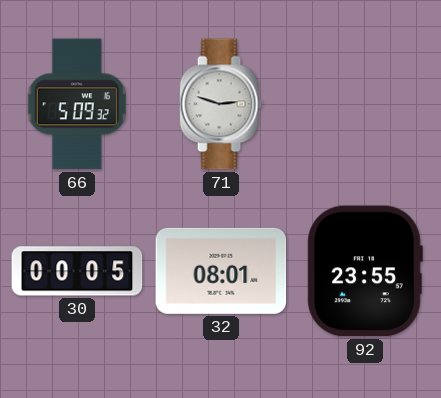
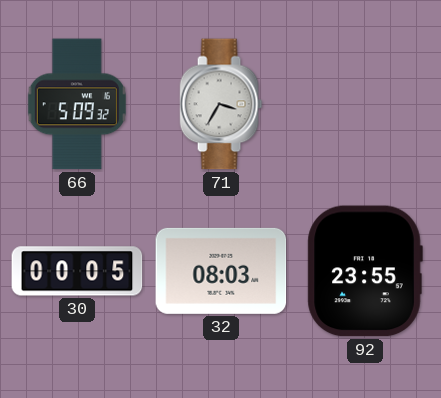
71: 2:48 -> 3:35
32: 08:01 -> 08:03
